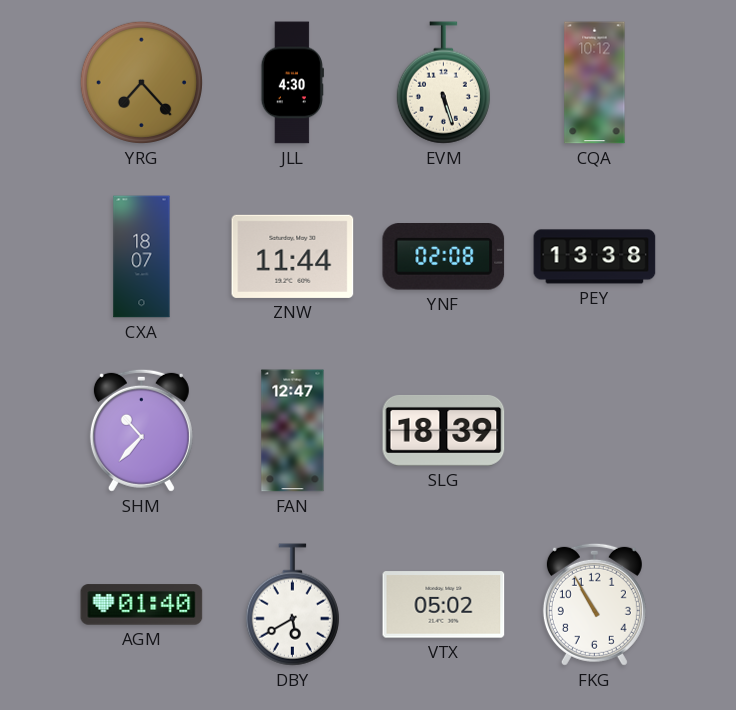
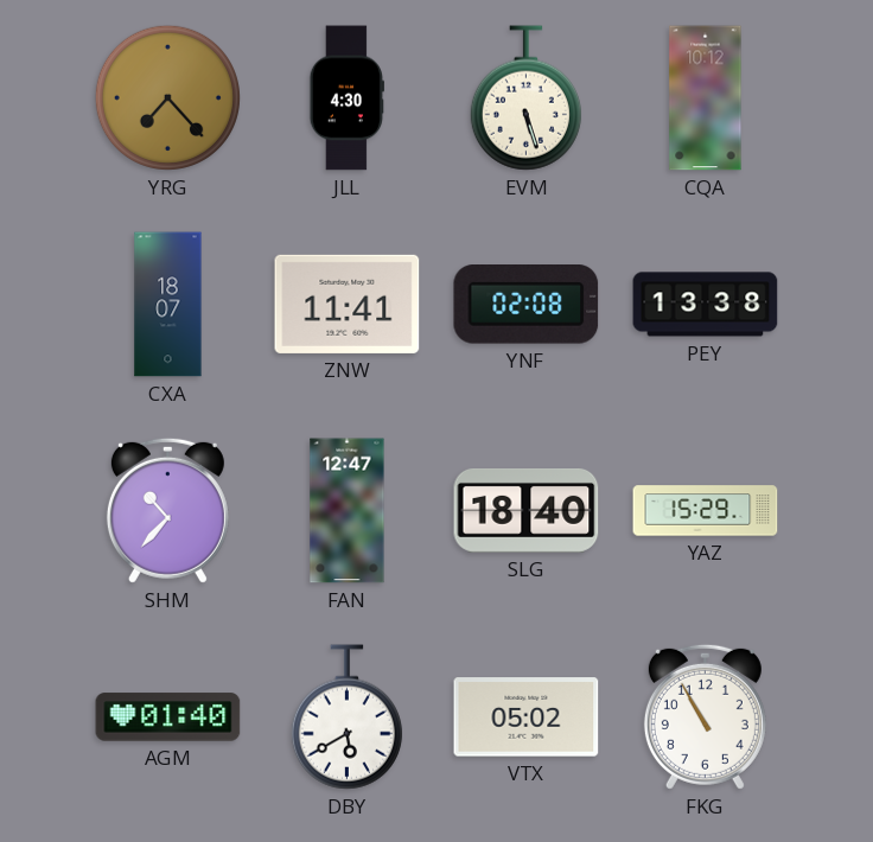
ZNW: 11:44 -> 11:41
SLG: 18:39 -> 18:40
YAZ: none -> 15:29
